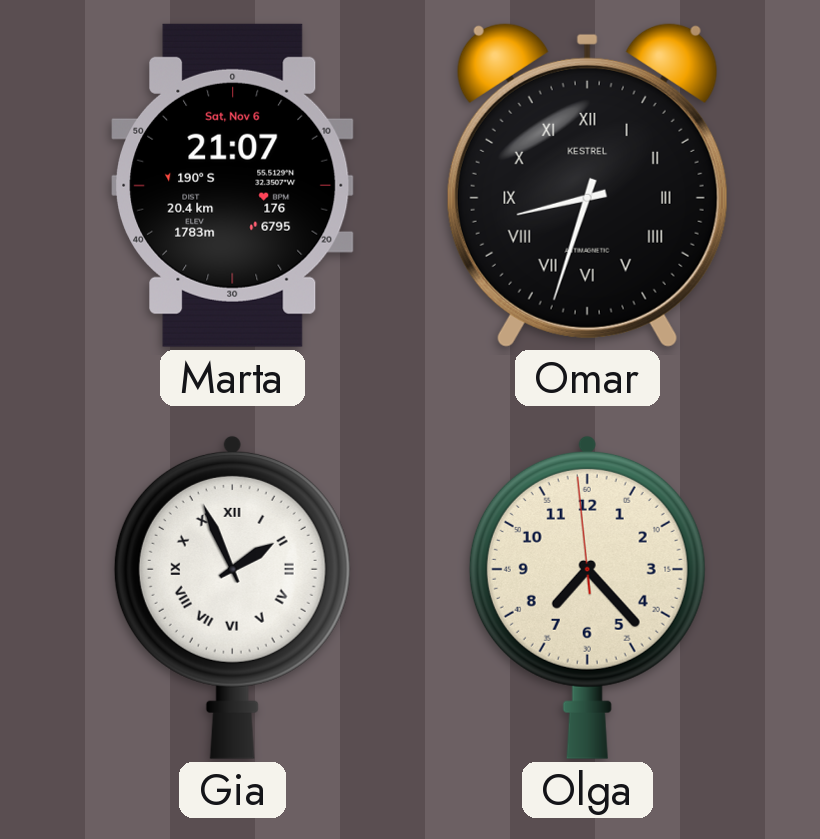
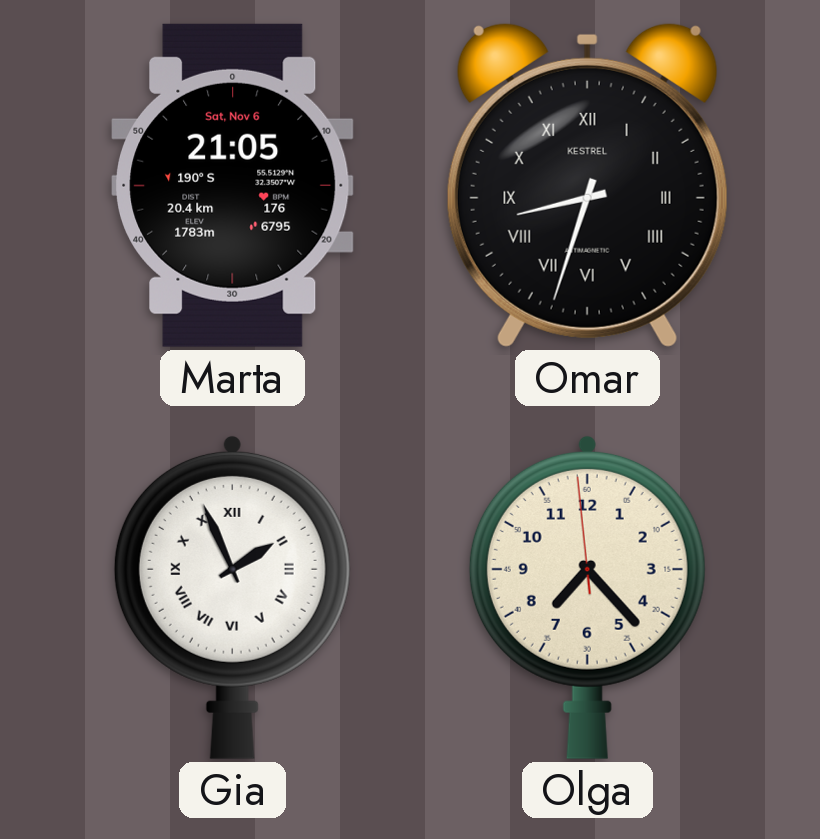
Marta: 21:07 -> 21:05
